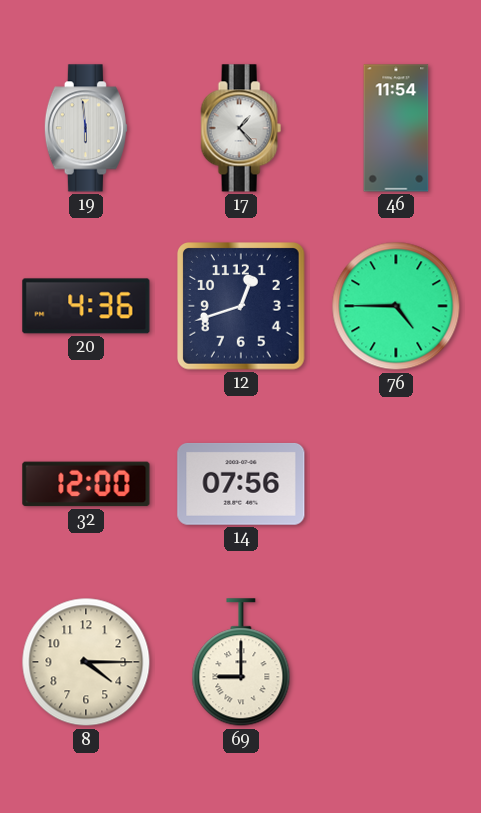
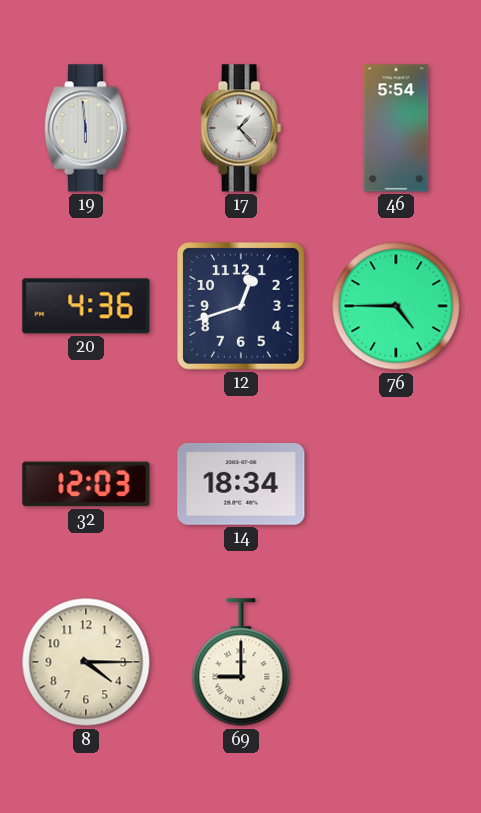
46: 11:54 -> 5:54
32: 12:00 -> 12:03
14: 07:56 -> 18:34
